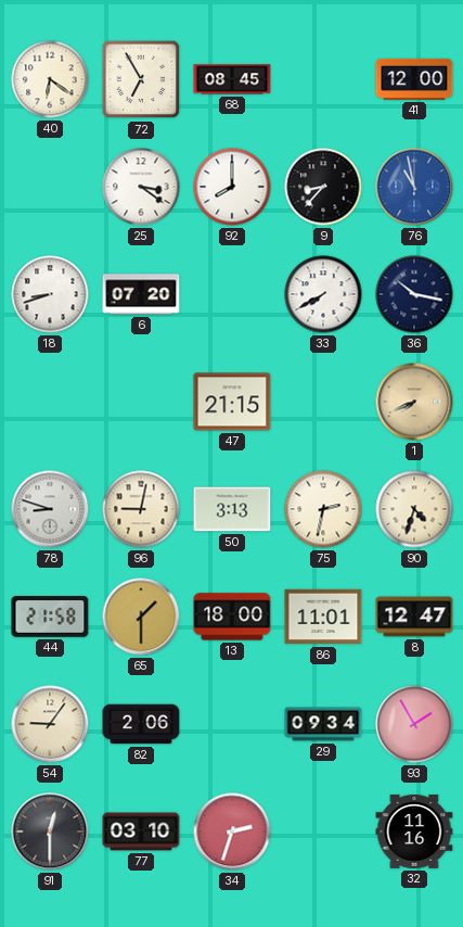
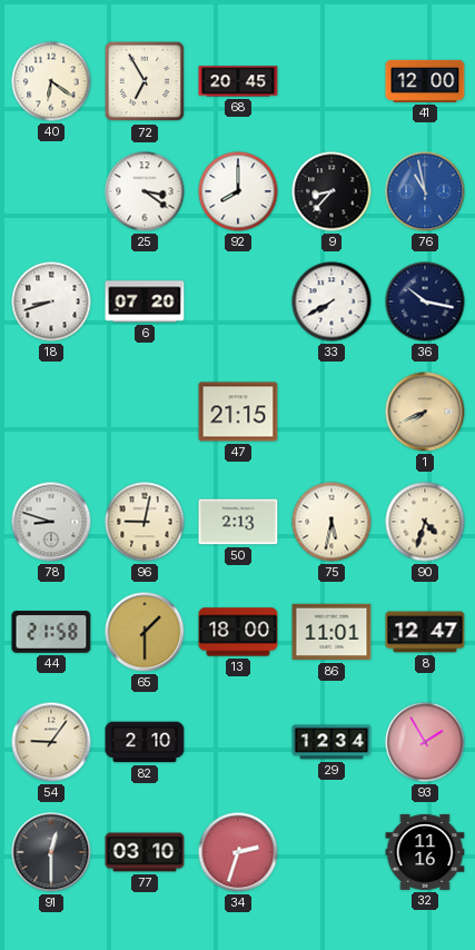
68: 08:45 -> 20:45
50: 3:13 -> 2:13
75: 2:32 -> 5:32
82: 2:06 -> 2:10
29: 09:34 -> 12:34
